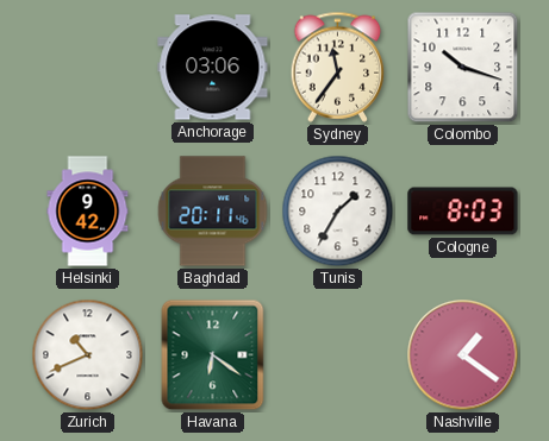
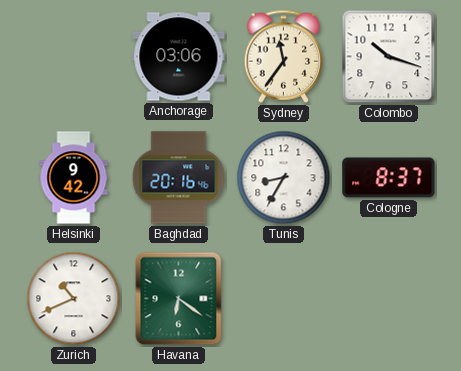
Baghdad: 20:11 -> 20:16
Tunis: 1:35 -> 8:35
Cologne: 8:03 -> 8:37
Nashville: 1:21 -> none
